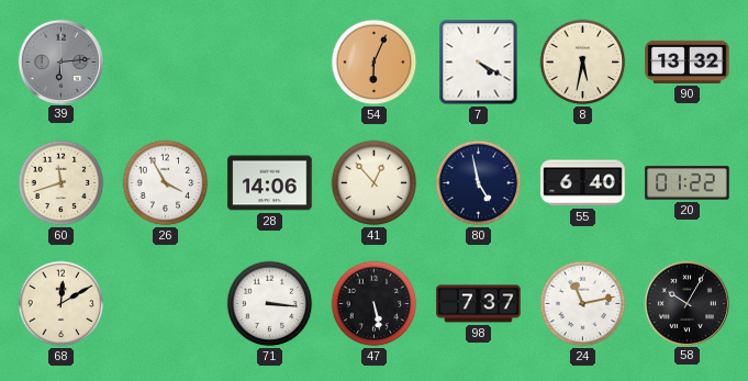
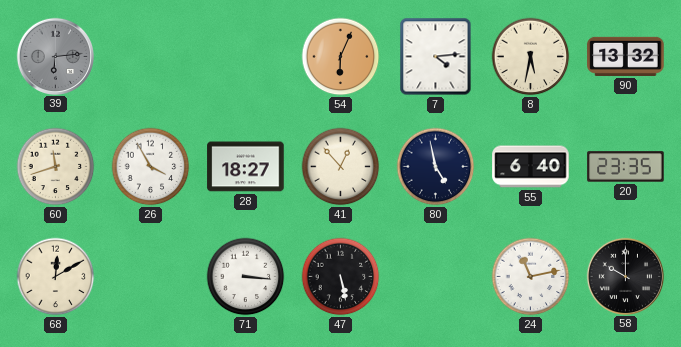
7: 4:20 -> 4:14
28: 14:06 -> 18:27
20: 01:22 -> 23:35
98: 7:37 -> none
58: 10:05 -> 10:00
